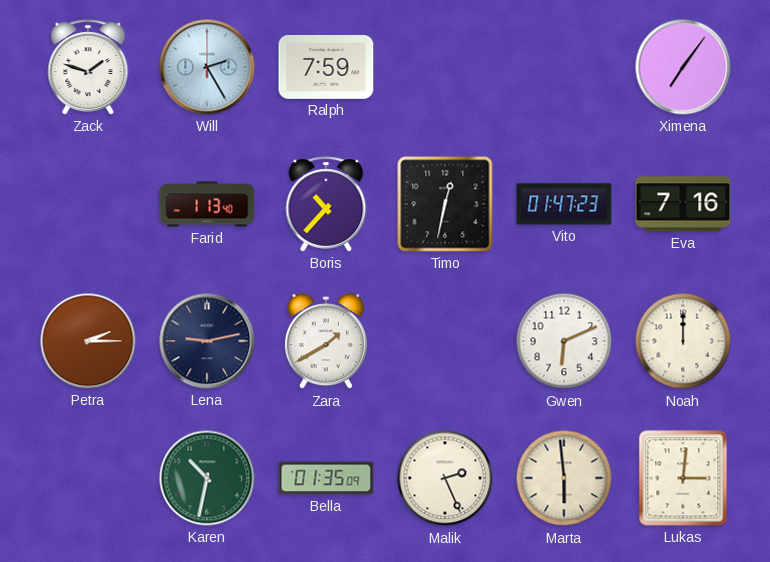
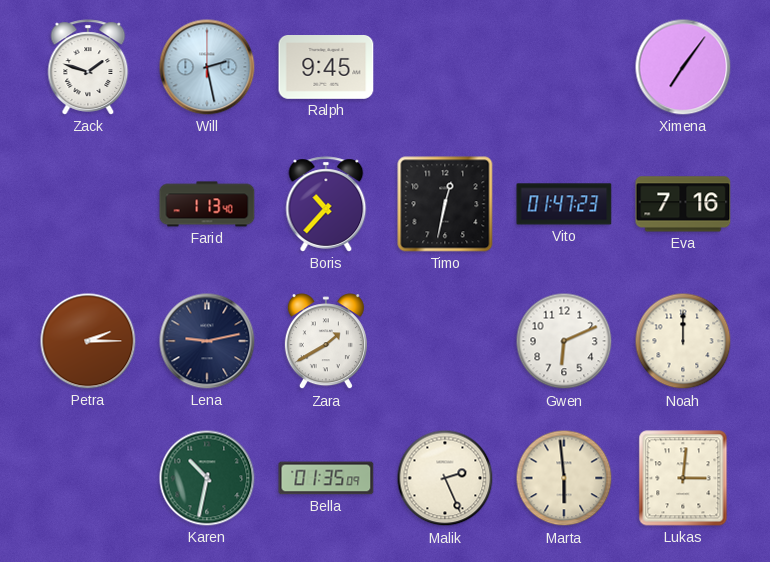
Will: 2:25 -> 2:28
Ralph: 7:59 -> 9:45
